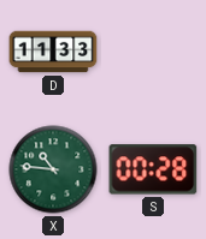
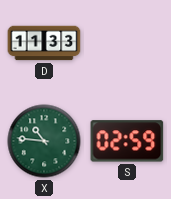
S: 00:28 -> 02:59
